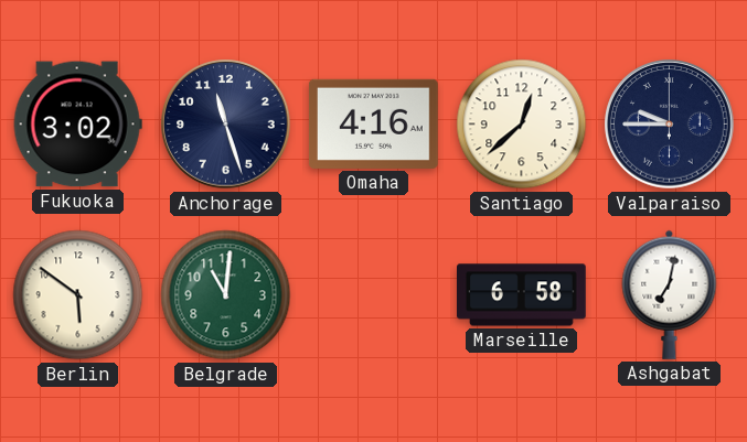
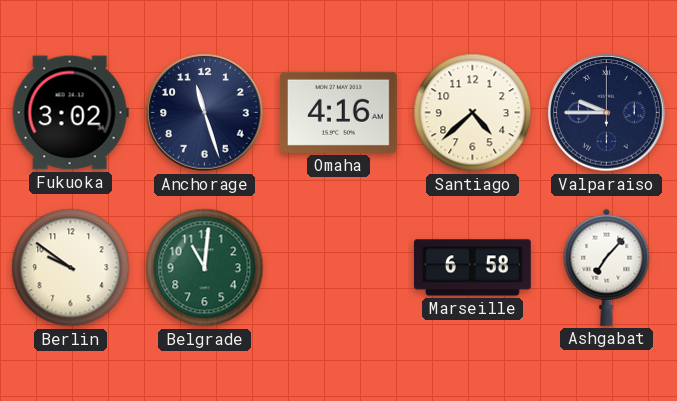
Santiago: 12:38 -> 4:38
Berlin: 5:51 -> 9:51
Ashgabat: 7:02 -> 7:07
